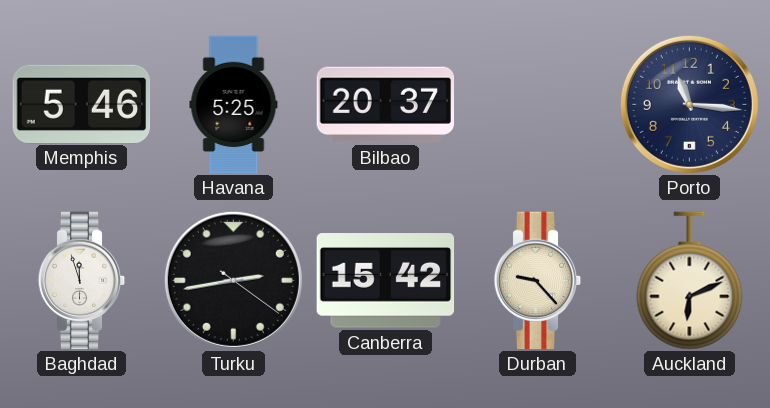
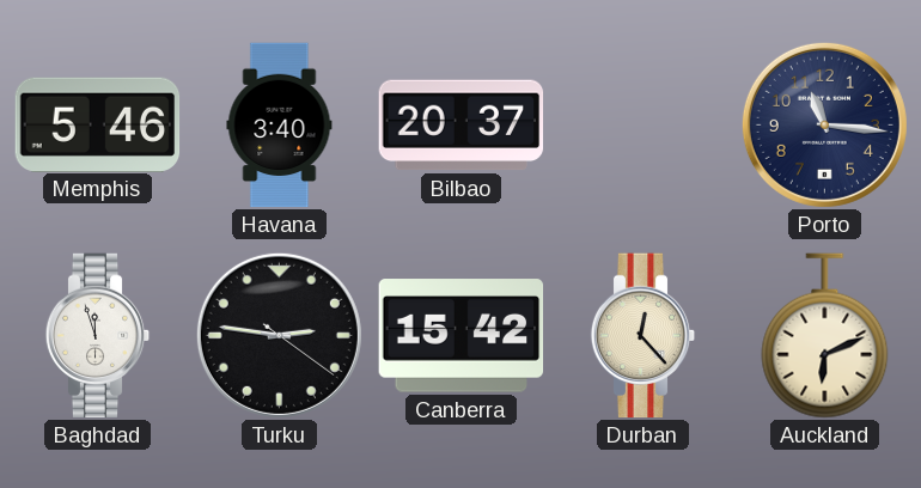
Havana: 5:25 -> 3:40
Turku: 2:43 -> 2:46
Durban: 9:23 -> 12:23
